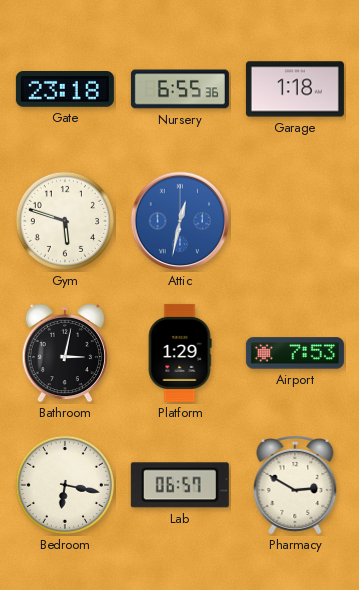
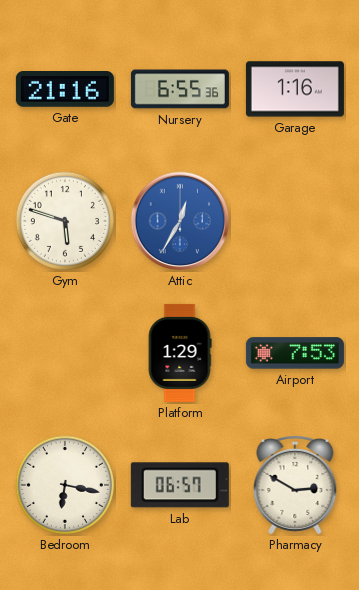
Gate: 23:18 -> 21:16
Garage: 1:18 -> 1:16
Attic: 12:32 -> 12:35
Bathroom: 3:02 -> none
